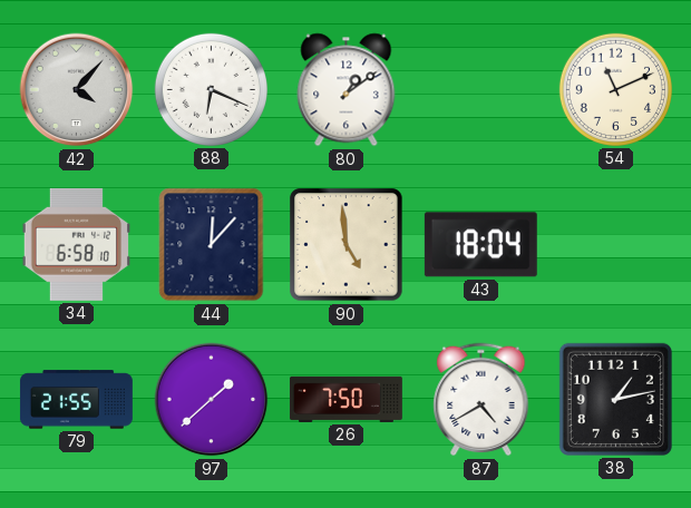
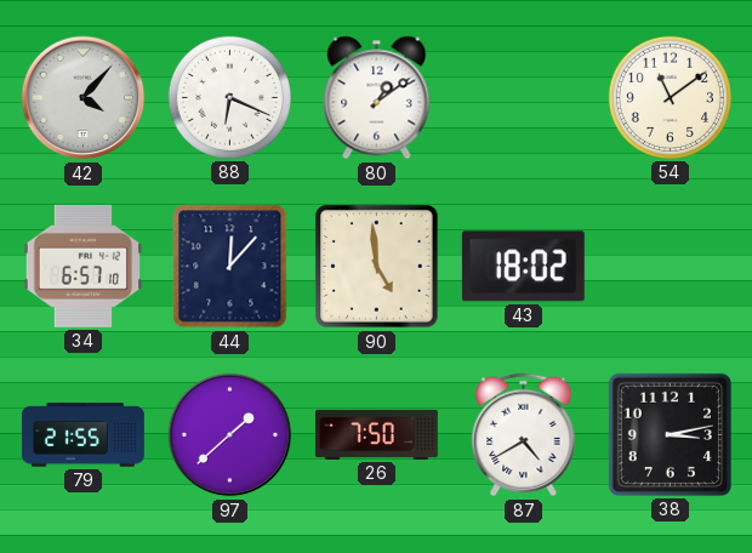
54: 11:11 -> 11:09
34: 6:58 -> 6:57
43: 18:04 -> 18:02
38: 1:13 -> 3:13
